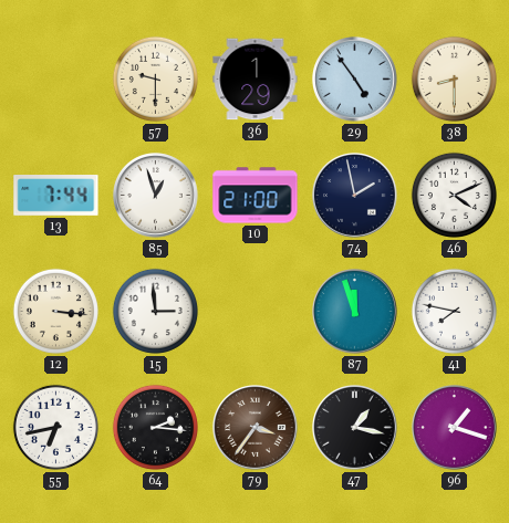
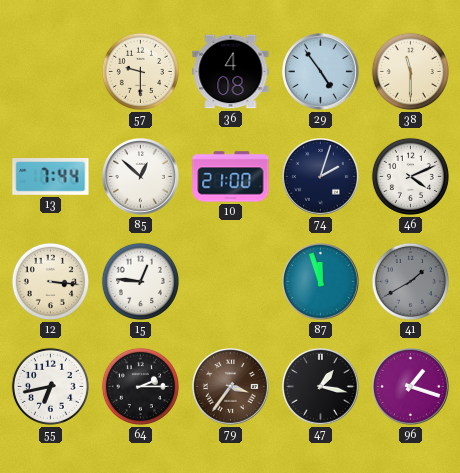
36: 1:29 -> 4:08
38: 8:30 -> 11:30
85: 12:57 -> 12:52
74: 1:58 -> 2:03
15: 2:59 -> 12:46
41: 7:47 -> 1:40
41 dial: white -> grey
64: 2:16 -> 2:15
